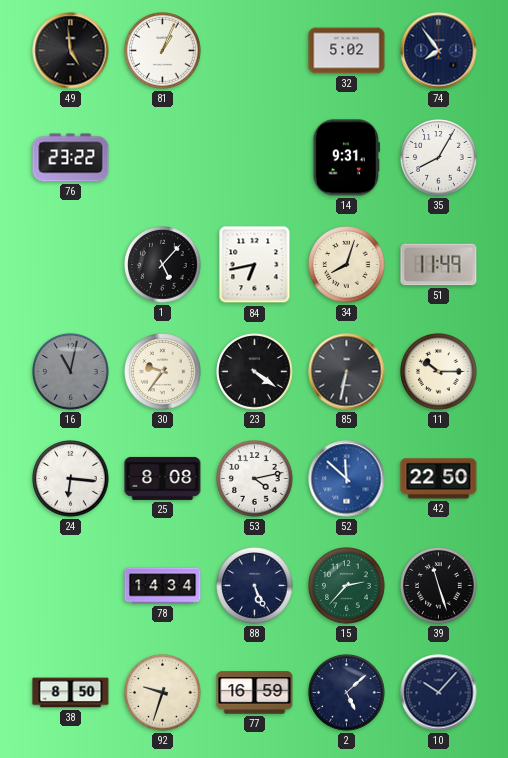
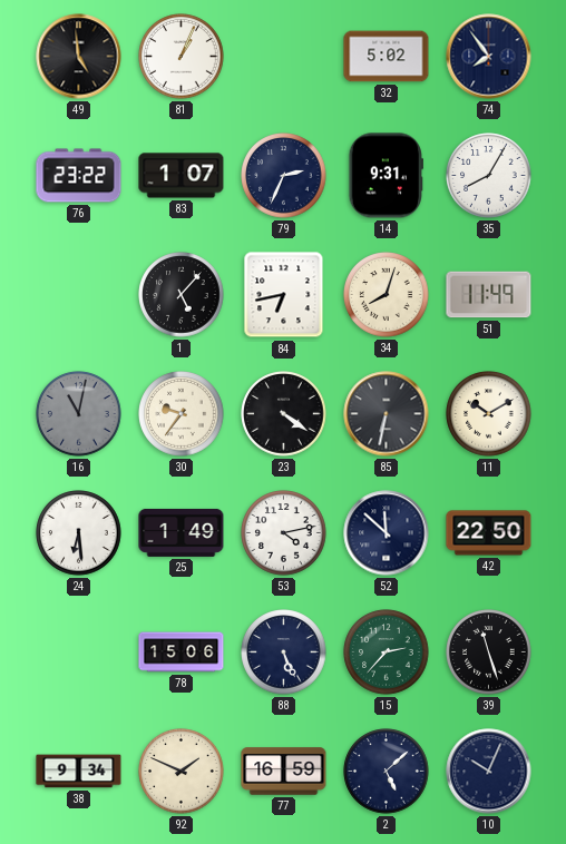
83: none -> 1:07
79: none -> 2:34
11: 10:15 -> 10:10
24: 6:16 -> 6:29
25: 8:08 -> 1:49
52 dial: blue -> navy
78: 14:34 -> 15:06
38: 8:50 -> 9:34
92: 9:33 -> 1:49
10: 10:07 -> 10:04
